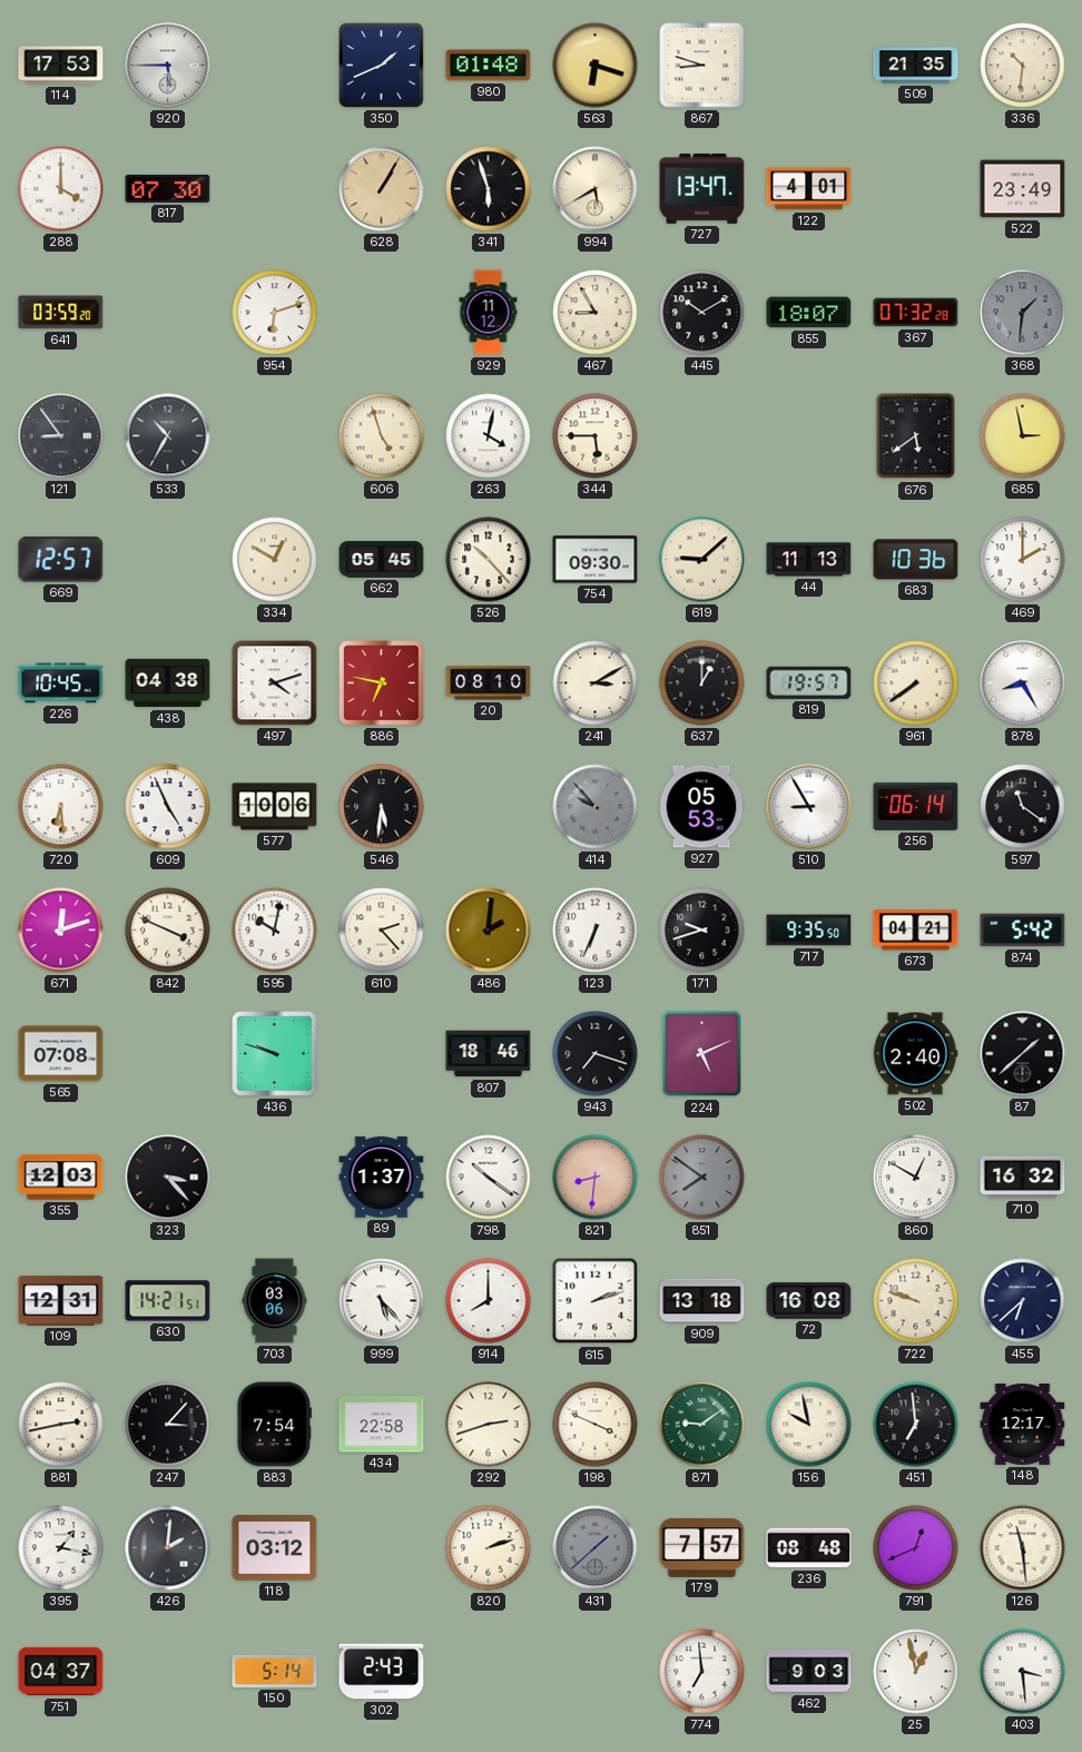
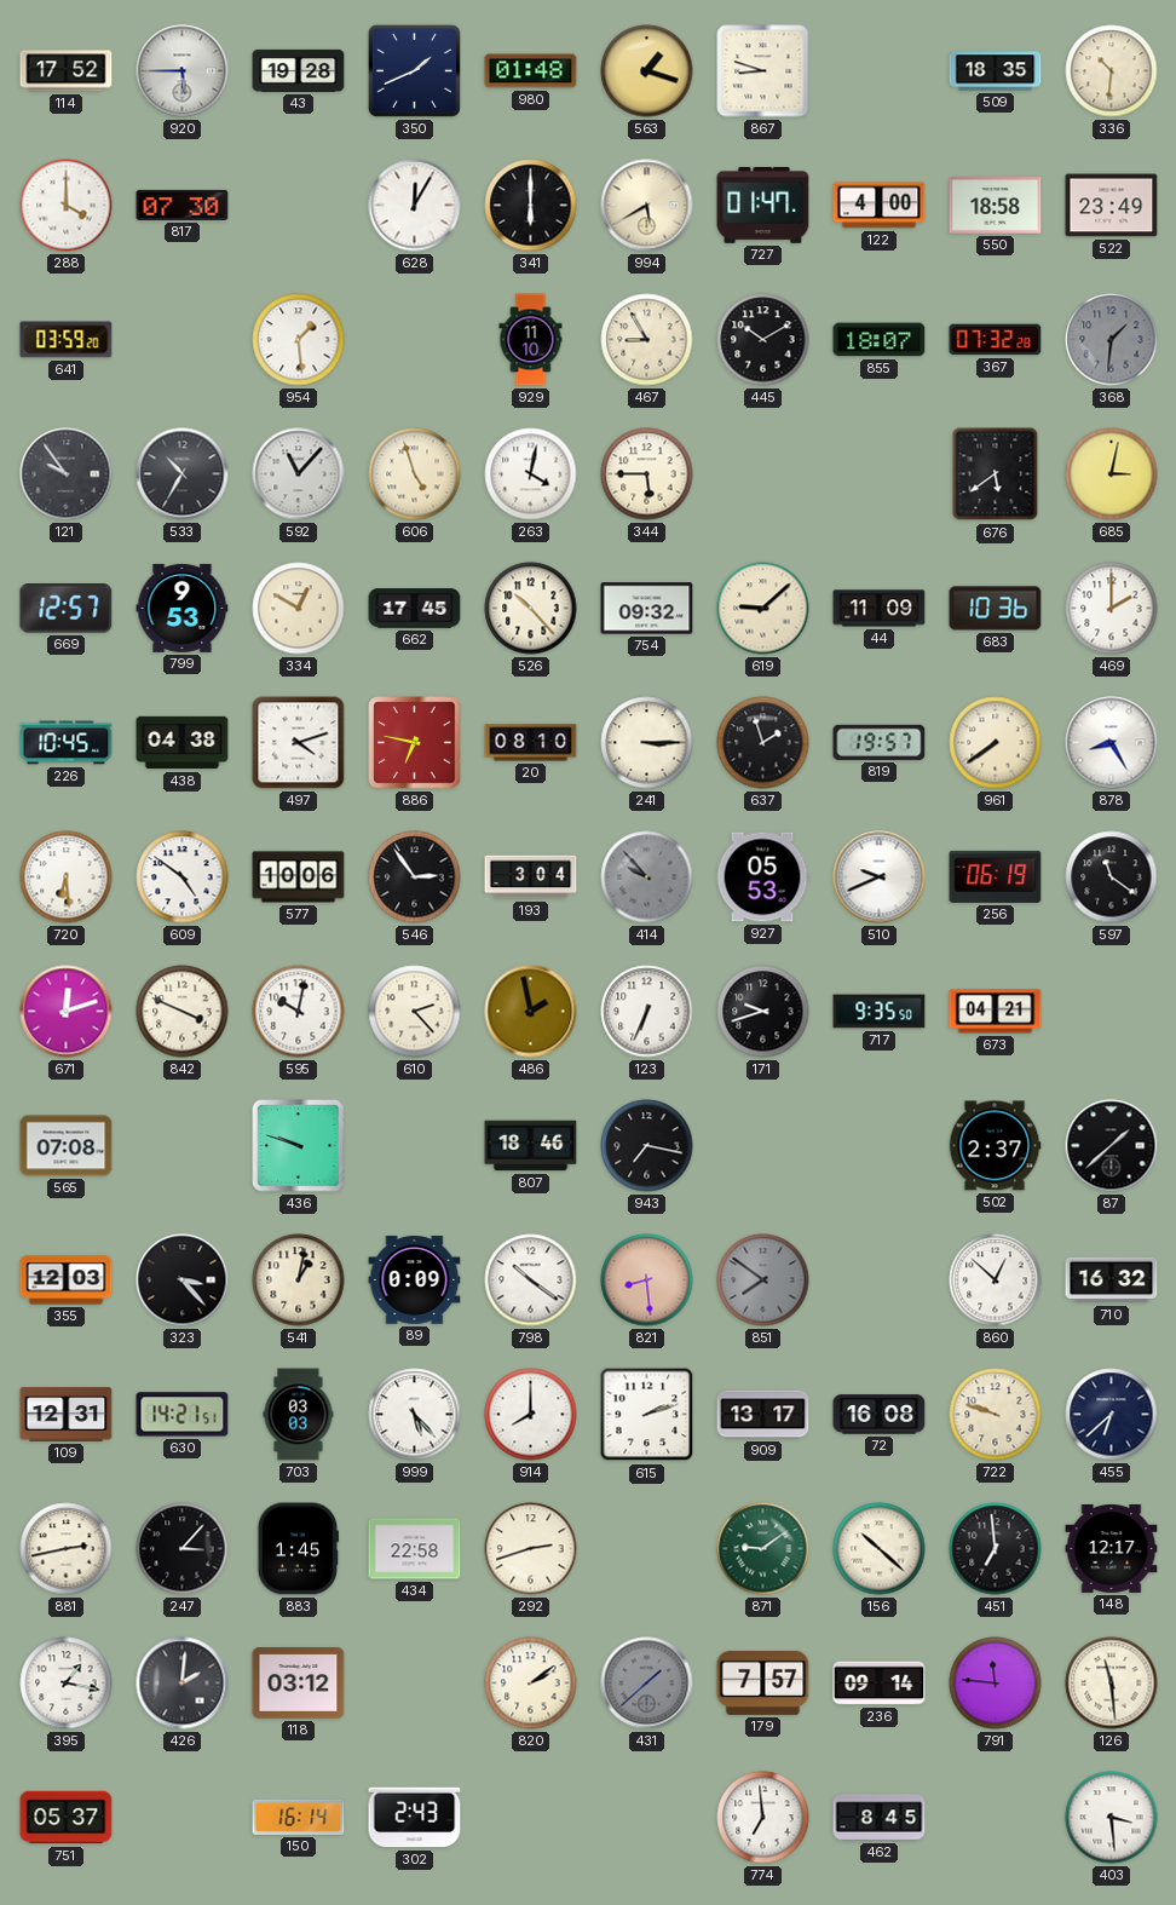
114: 17:53 -> 17:52
43: none -> 19:28
563: 6:18 -> 1:18
509: 21:35 -> 18:35
628: 1:05 -> 12:05
628 dial: champagne -> white
341: 5:57 -> 6:00
727: 13:47 -> 01:47
122: 4:01 -> 4:00
550: none -> 18:58
954: 6:12 -> 1:29
929: 11:12 -> 11:10
121: 8:54 -> 9:54
592: none -> 11:07
685: 2:58 -> 3:02
799: none -> 9:53
662: 05:45 -> 17:45
754: 09:30 -> 09:32
44: 11:13 -> 11:09
241: 3:10 -> 3:15
637: 1:00 -> 1:57
609: 4:56 -> 4:51
546: 5:31 -> 2:54
193: none -> 3:04
510: 8:55 -> 9:41
256: 06:14 -> 06:19
486: 2:01 -> 1:58
874: 5:42 -> none
943: 7:18 -> 7:17
224: 5:11 -> none
502: 2:40 -> 2:37
541: none -> 1:02
89: 1:37 -> 0:09
821: 8:31 -> 8:29
860: 12:50 -> 12:52
703: 03:06 -> 03:03
909: 13:18 -> 13:17
883: 7:54 -> 1:45
198: 3:49 -> none
156: 9:58 -> 10:22
820: 2:12 -> 2:09
236: 08:48 -> 09:14
791: 12:41 -> 11:46
751: 04:37 -> 05:37
150: 5:14 -> 16:14
462: 9:03 -> 8:45
25: 12:58 -> none
